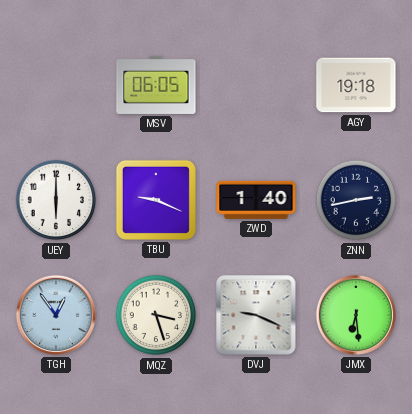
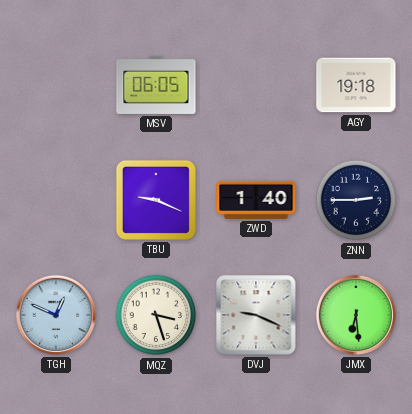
UEY: 6:00 -> none
ZNN: 2:43 -> 2:45
TGH: 12:54 -> 12:49
